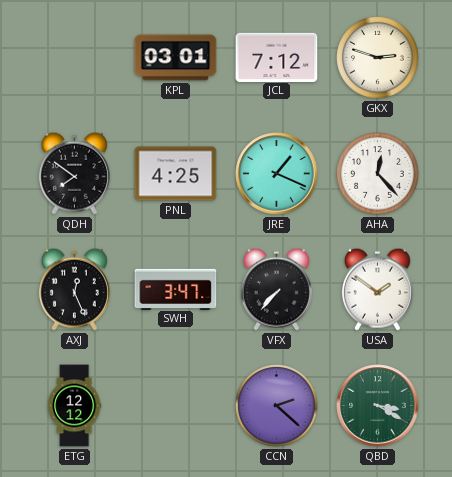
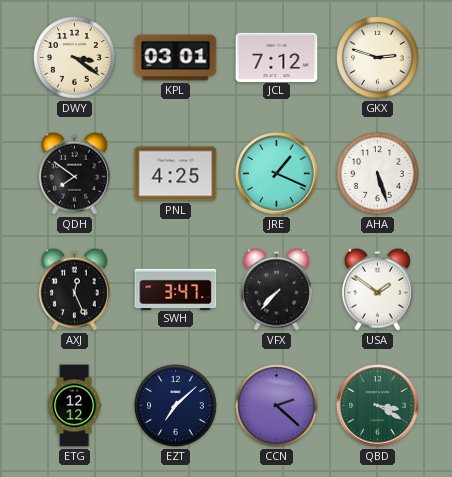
DWY: none -> 3:21
AHA: 12:23 -> 5:27
EZT: none -> 7:08
